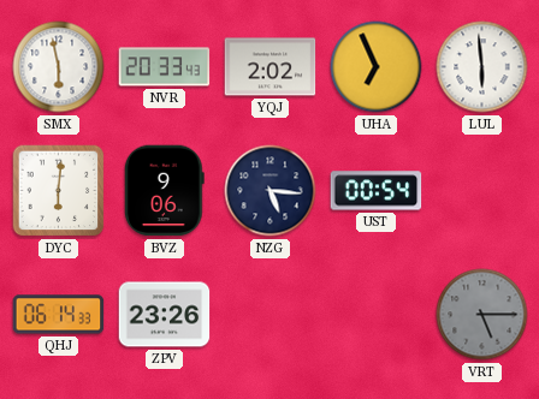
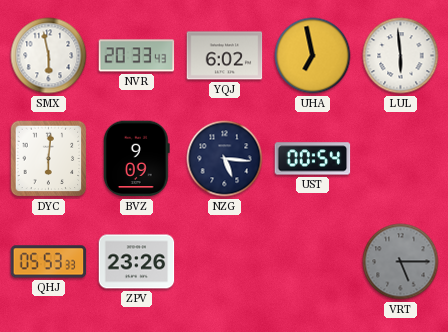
YQJ: 2:02 -> 6:02
UHA: 6:56 -> 6:58
BVZ: 9:06 -> 9:09
QHJ: 06:14 -> 05:53
